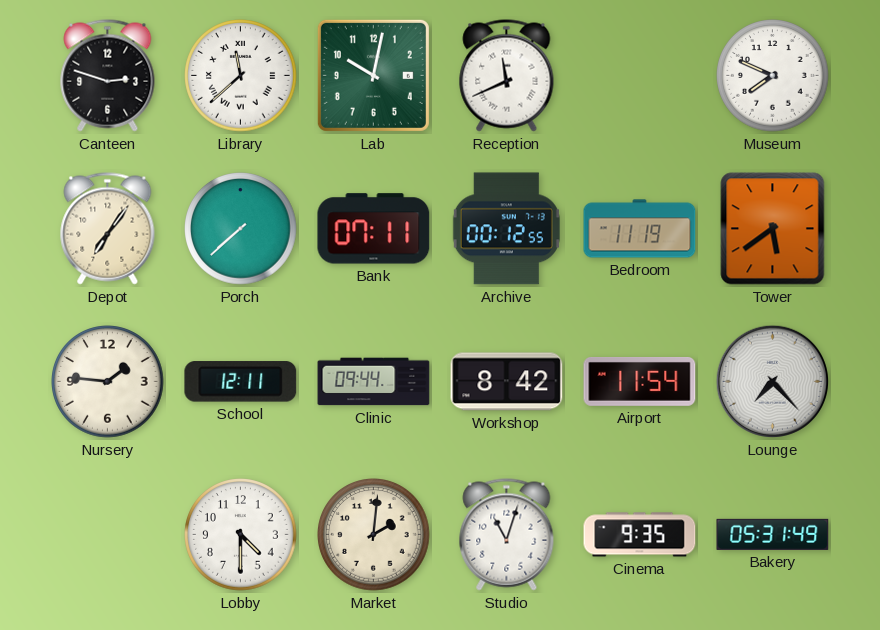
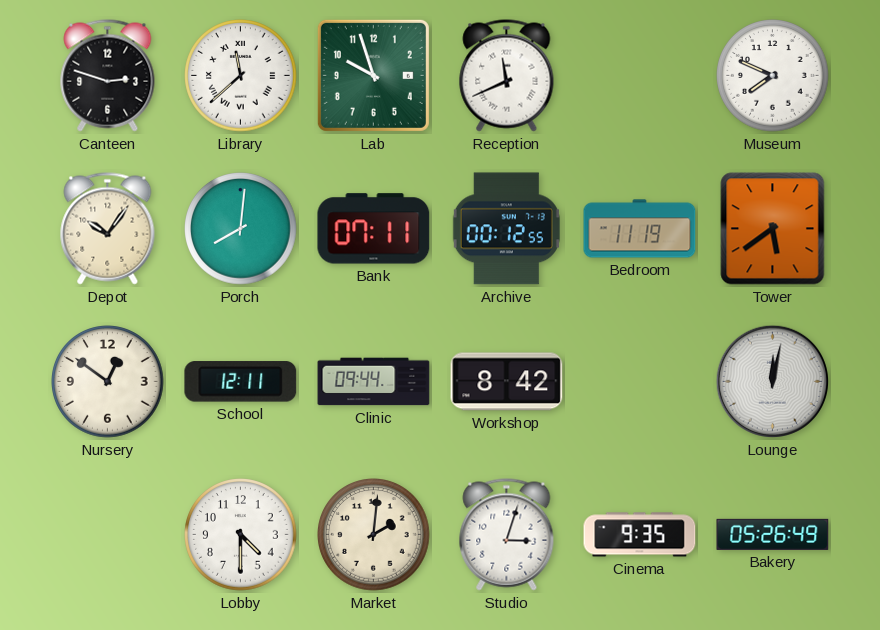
Lab: 10:02 -> 9:57
Depot: 7:06 -> 10:06
Porch: 7:38 -> 8:01
Nursery: 1:46 -> 12:51
Airport: 11:54 -> none
Lounge: 7:23 -> 12:02
Studio: 11:03 -> 3:03
Bakery: 05:31 -> 05:26
